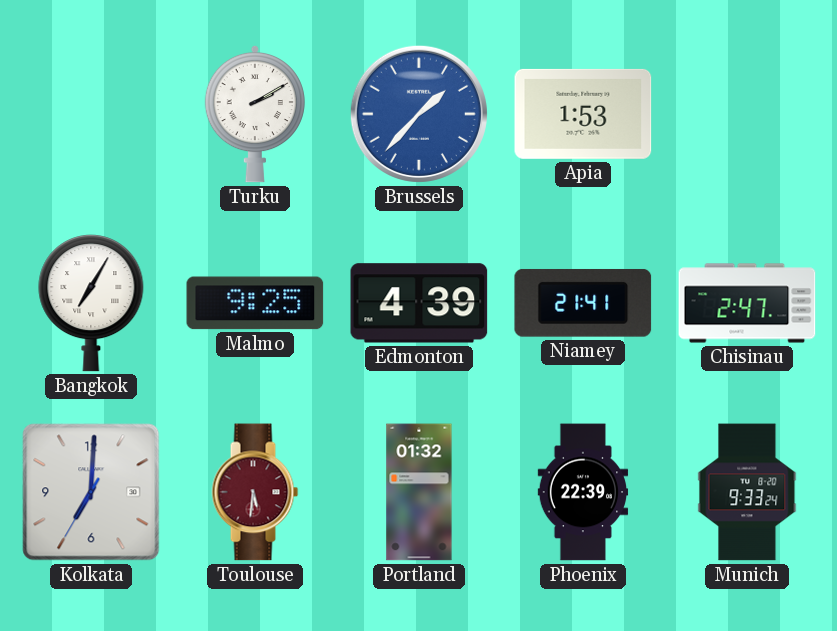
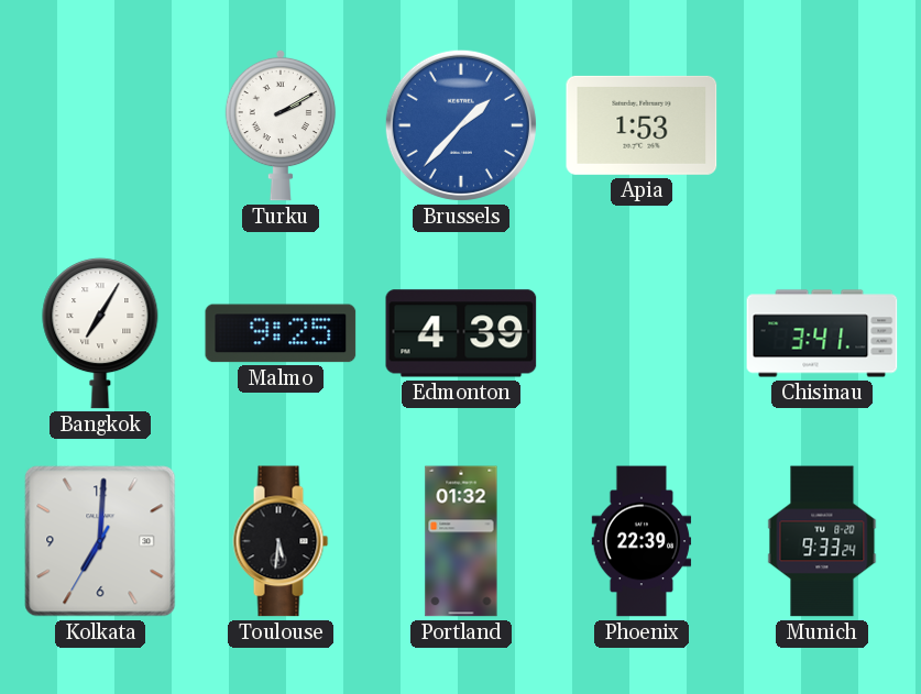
Niamey: 21:41 -> none
Chisinau: 2:47 -> 3:41
Toulouse dial: burgundy -> black
